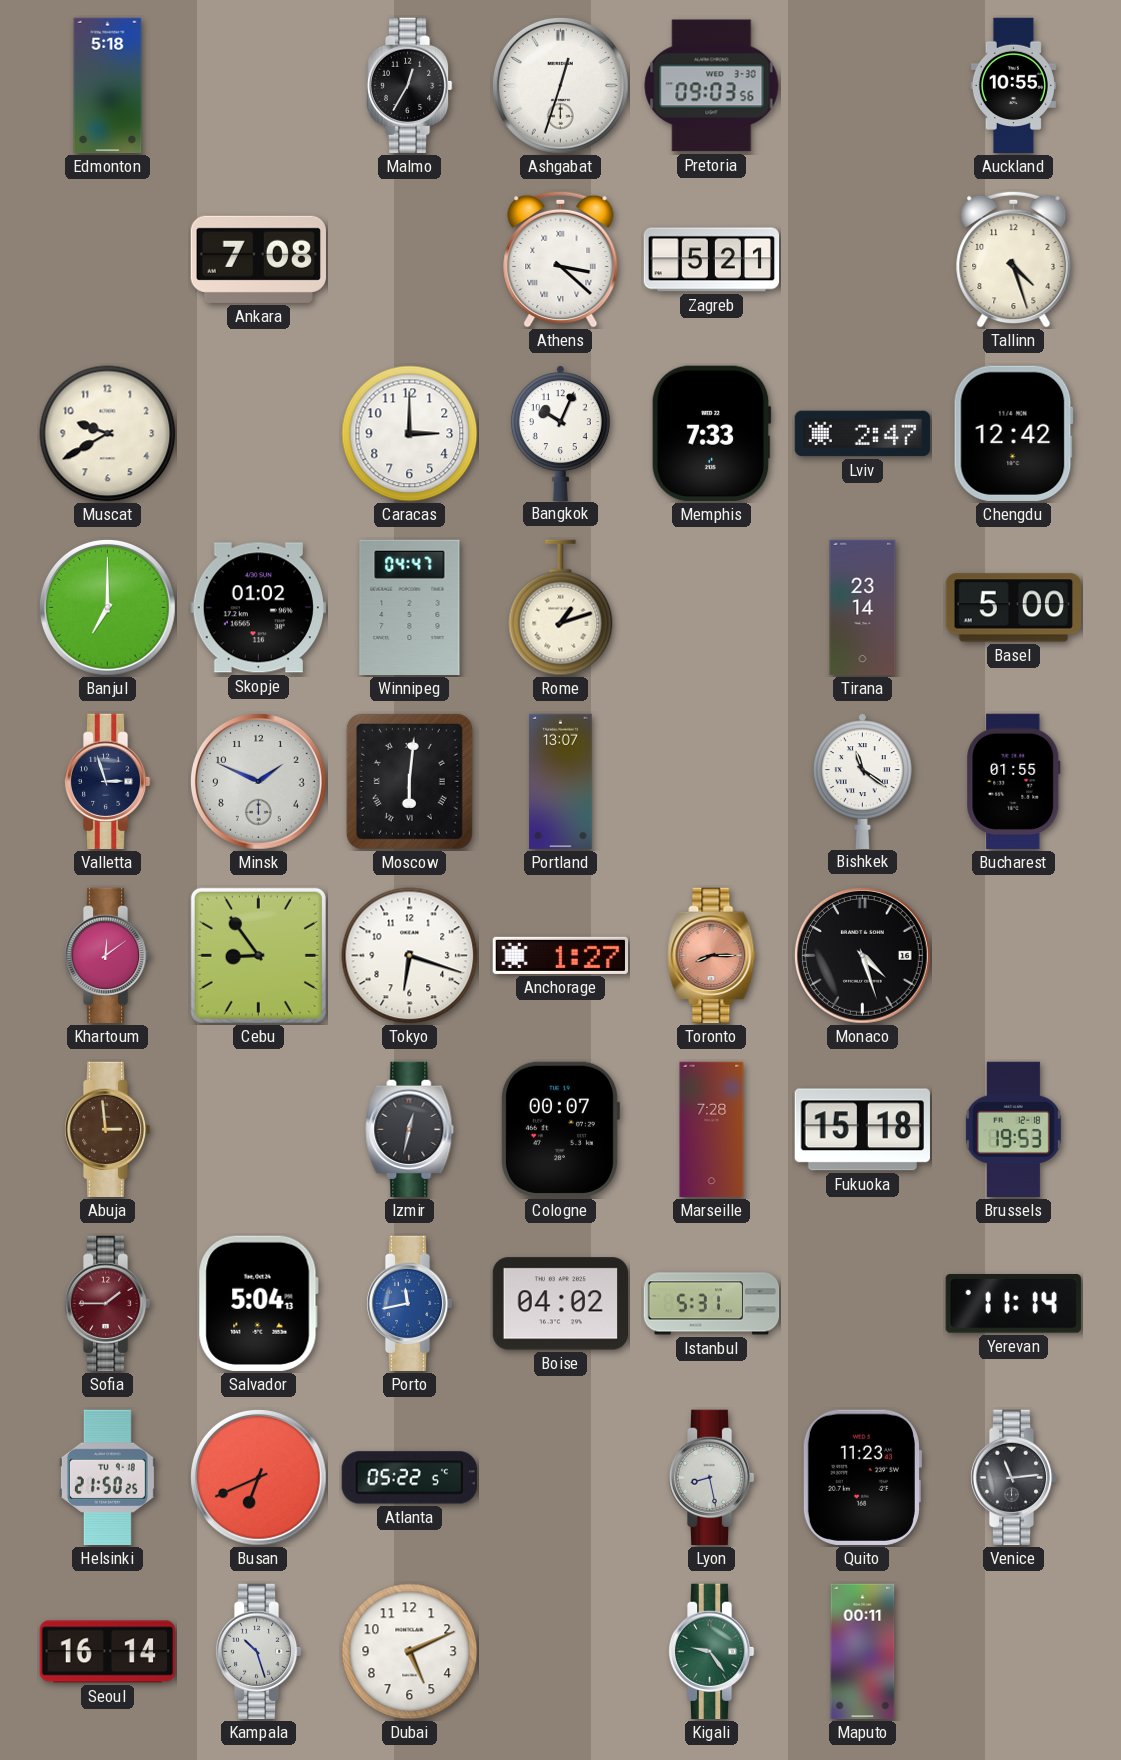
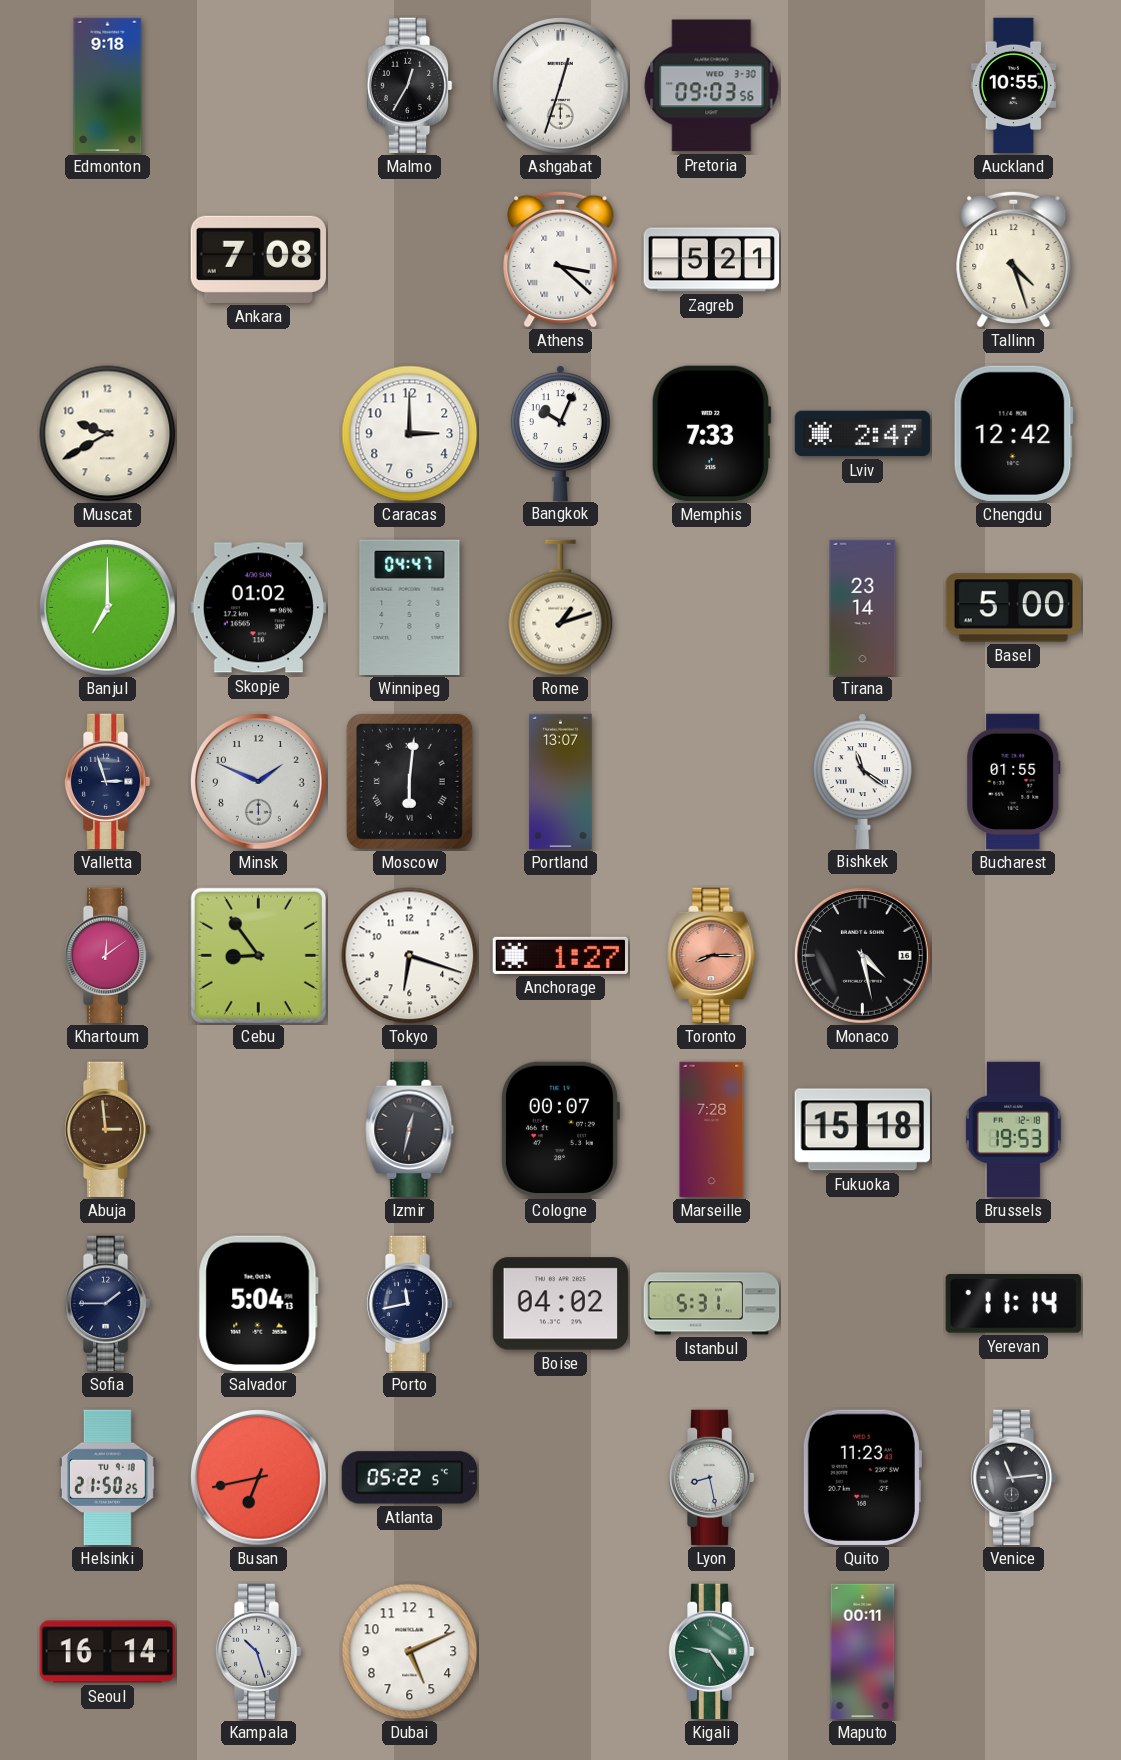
Edmonton: 5:18 -> 9:18
Monaco: 4:27 -> 4:28
Sofia dial: burgundy -> navy
Porto dial: blue -> navy
Busan: 6:41 -> 6:43
